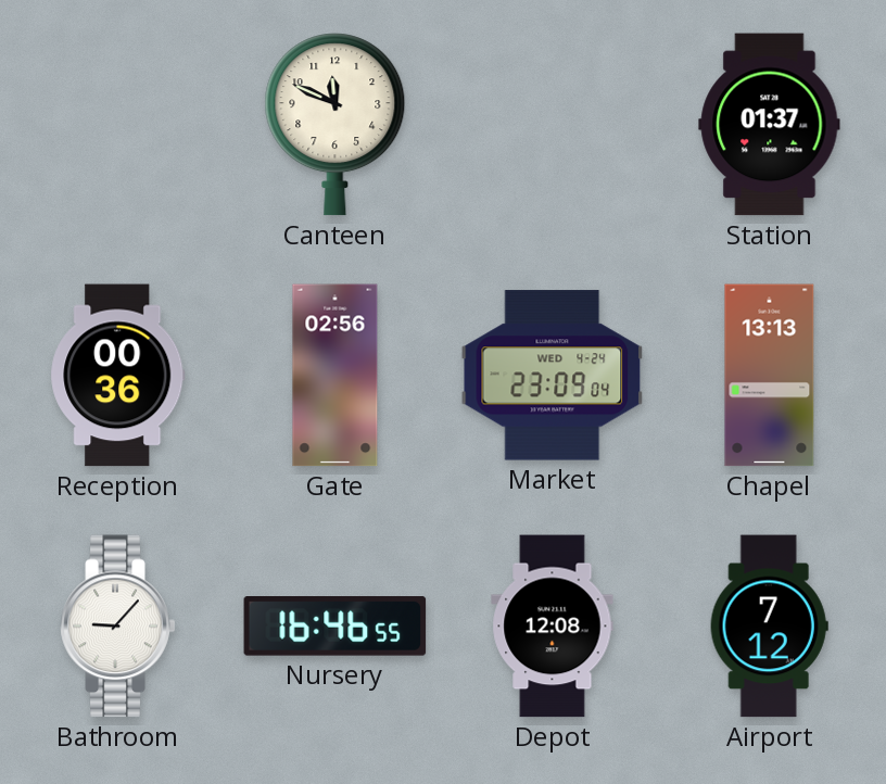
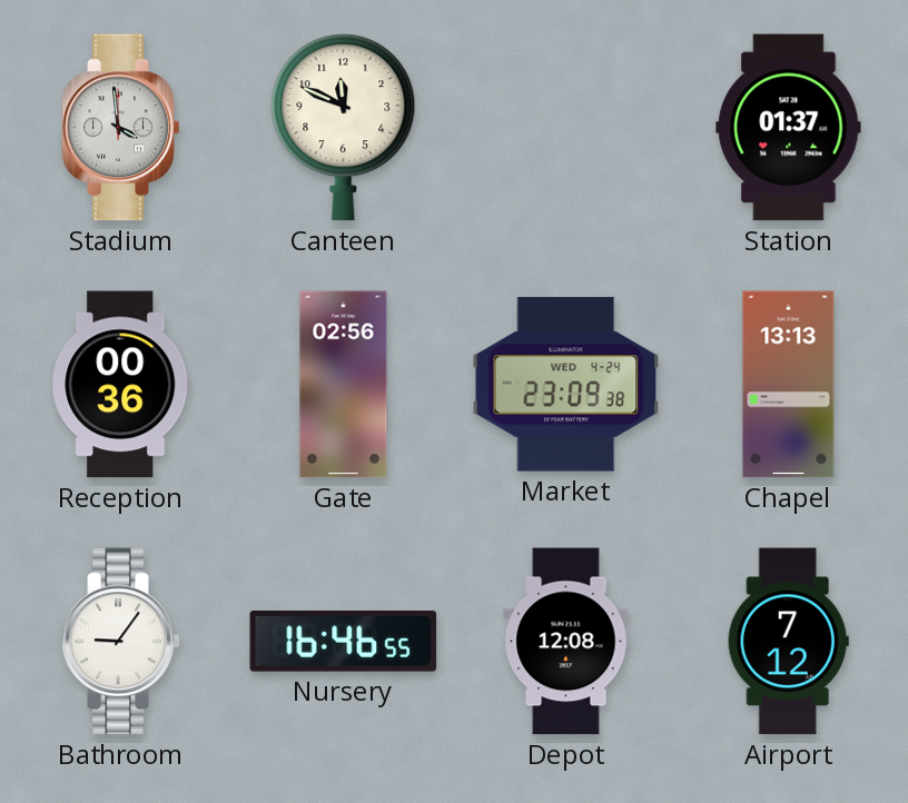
Stadium: none -> 3:59
Market: 23:09:04 -> 23:09:38
Bathroom: 9:07 -> 9:06
